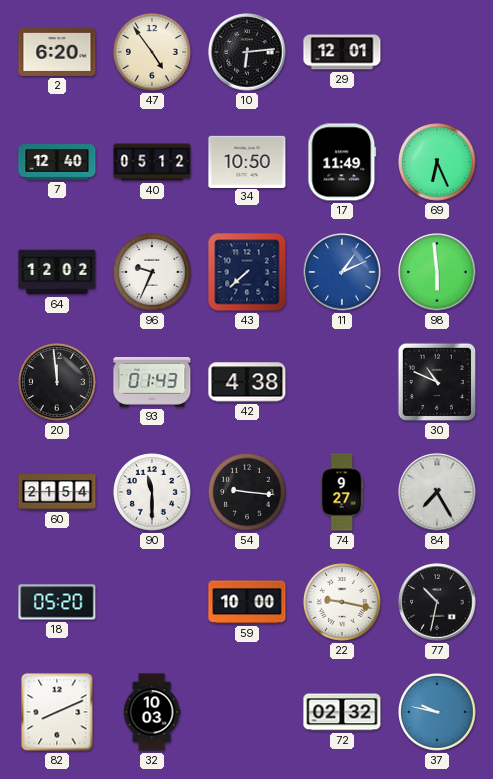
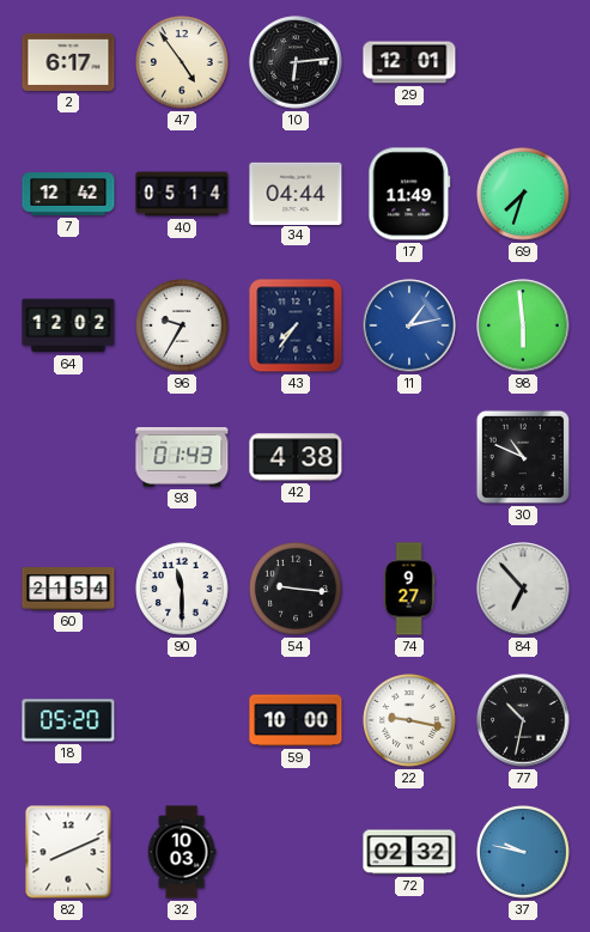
2: 6:20 -> 6:17
7: 12:40 -> 12:42
40: 05:12 -> 05:14
34: 10:50 -> 04:44
69: 6:26 -> 7:33
96: 9:34 -> 9:35
43: 7:38 -> 7:36
11: 1:11 -> 1:13
20: 11:59 -> none
84: 7:25 -> 6:53
